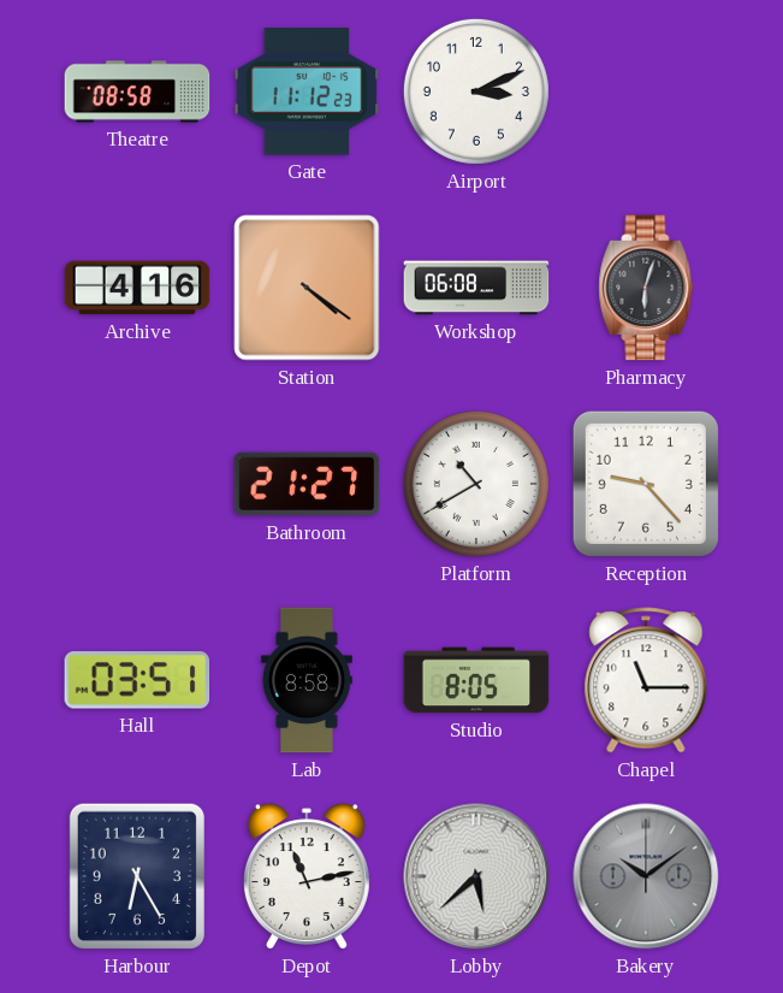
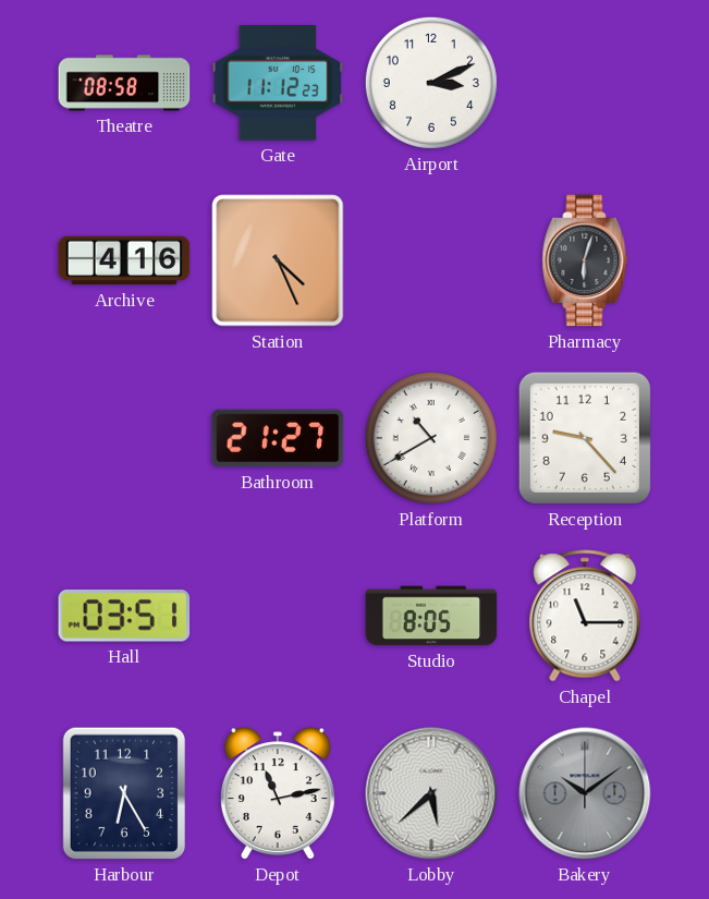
Station: 4:21 -> 4:26
Workshop: 06:08 -> none
Lab: 8:58 -> none
